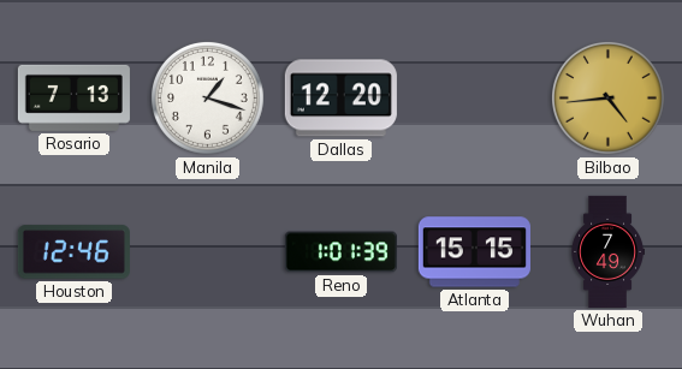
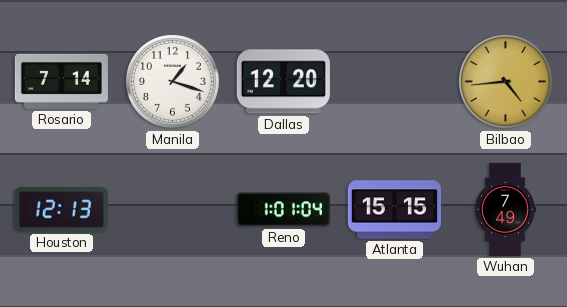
Rosario: 7:13 -> 7:14
Houston: 12:46 -> 12:13
Reno: 1:01:39 -> 1:01:04
